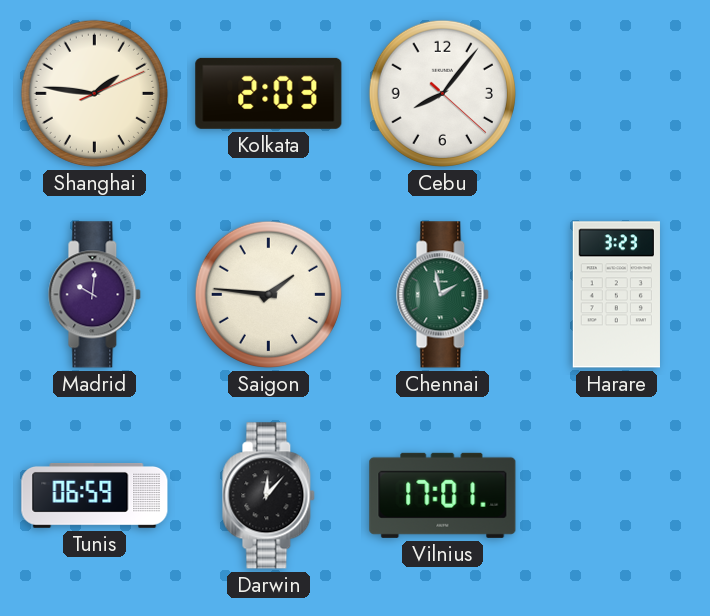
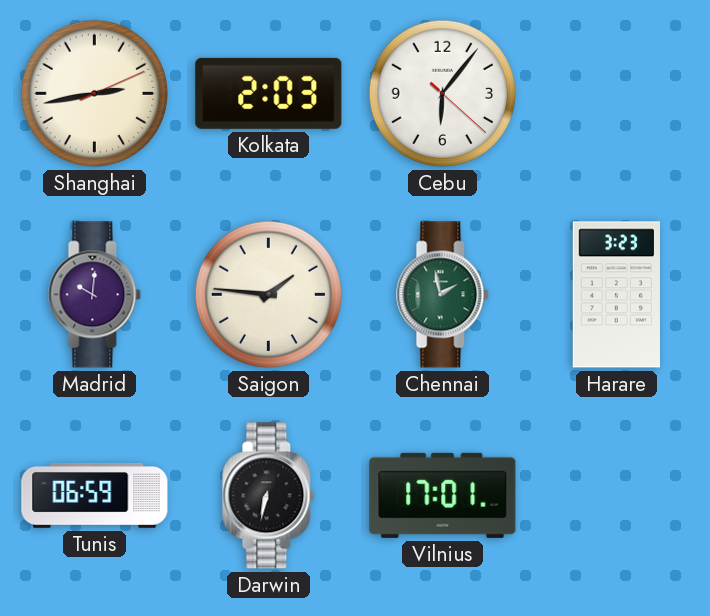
Shanghai: 1:46 -> 2:43
Cebu: 8:06 -> 6:06
Darwin: 12:07 -> 6:32
